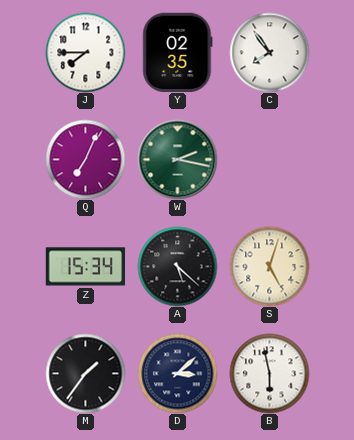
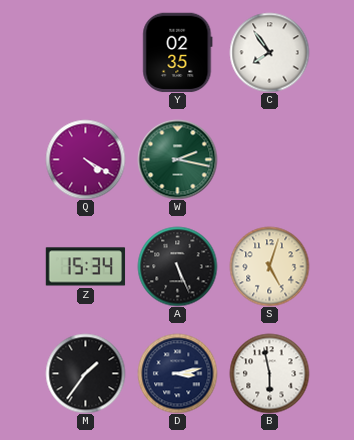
J: 7:45 -> none
Q: 7:04 -> 4:20
A: 5:22 -> 5:26
D: 3:08 -> 3:13
